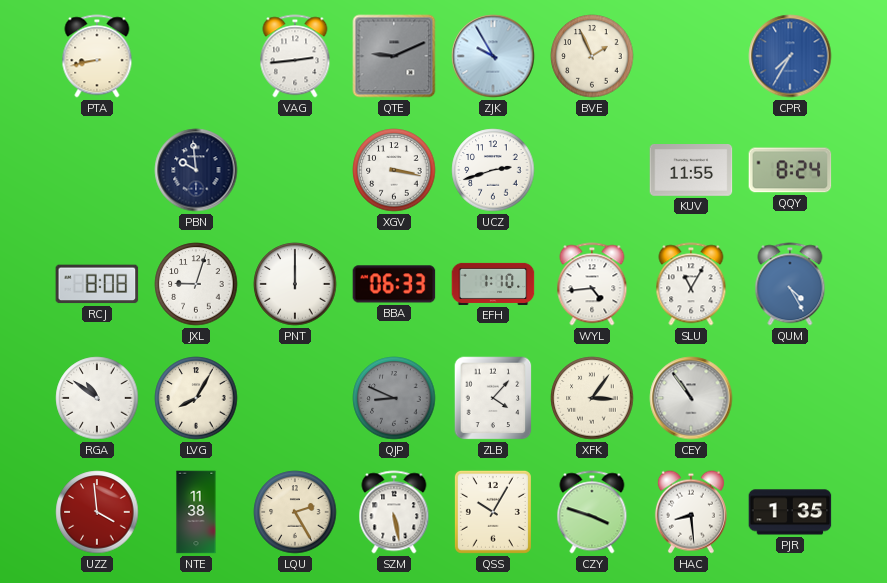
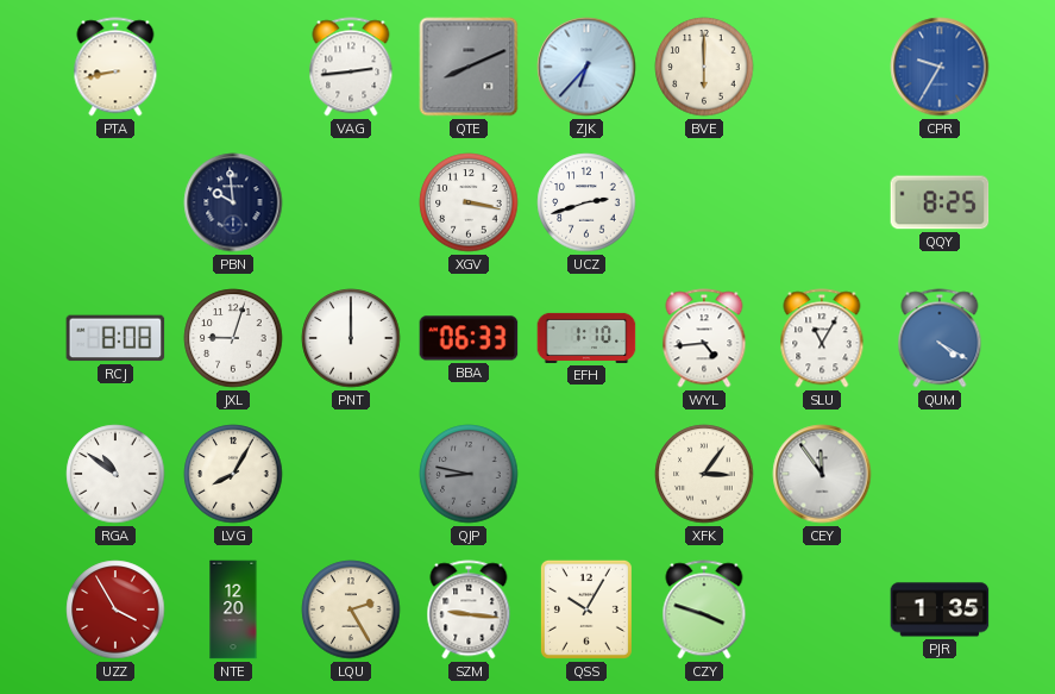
QTE: 9:11 -> 8:11
ZJK: 9:55 -> 6:37
BVE: 1:56 -> 6:00
CPR: 7:35 -> 9:35
KUV: 11:55 -> none
QQY: 8:24 -> 8:25
QUM: 4:25 -> 4:20
QJP: 8:49 -> 8:47
ZLB: 4:07 -> none
CEY: 10:54 -> 11:54
UZZ: 3:59 -> 3:55
NTE: 11:38 -> 12:20
SZM: 5:28 -> 9:16
HAC: 8:29 -> none
